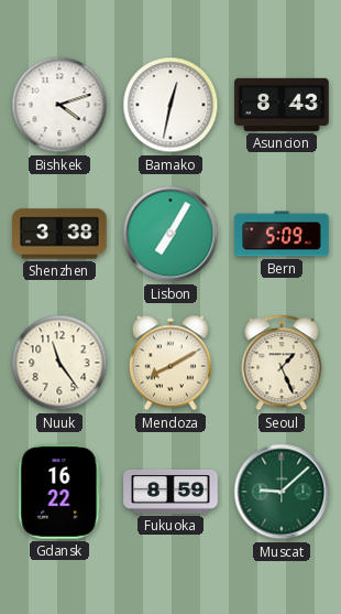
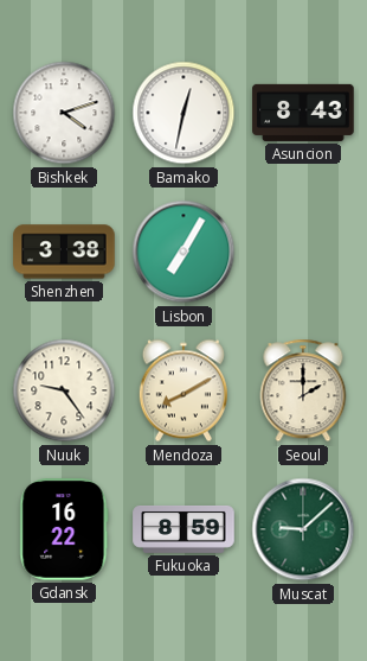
Bern: 5:09 -> none
Nuuk: 11:24 -> 9:24
Seoul: 1:26 -> 2:00
